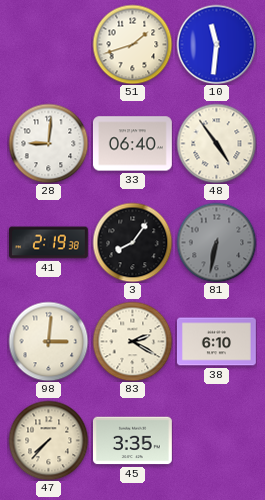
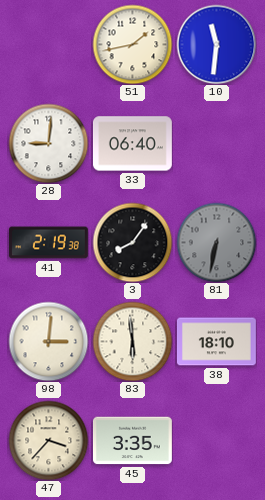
51: 1:42 -> 1:43
48: 4:54 -> none
83: 2:20 -> 5:59
38: 6:10 -> 18:10
47: 7:37 -> 3:37
